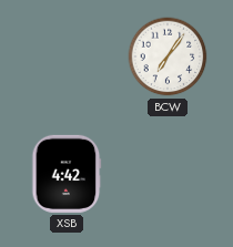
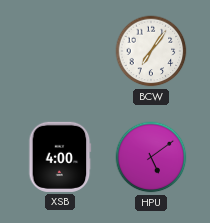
XSB: 4:42 -> 4:00
HPU: none -> 5:09
